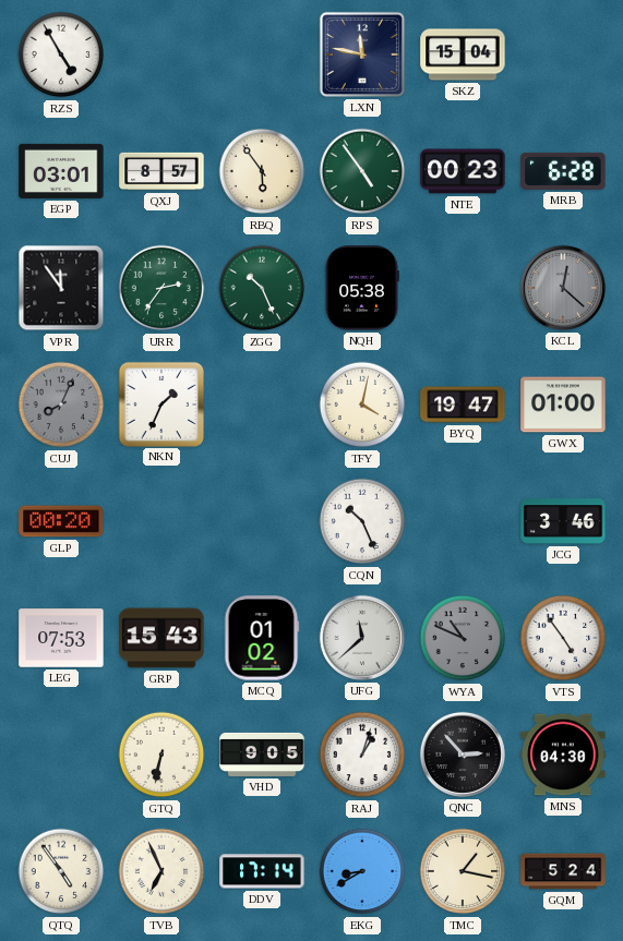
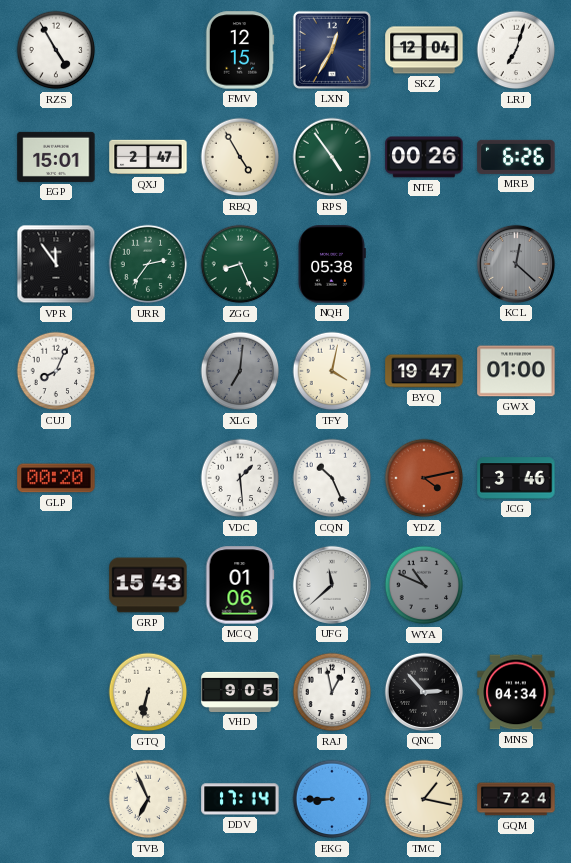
FMV: none -> 12:15
LXN: 11:47 -> 12:35
SKZ: 15:04 -> 12:04
LRJ: none -> 7:03
EGP: 03:01 -> 15:01
QXJ: 8:57 -> 2:47
RBQ: 5:54 -> 4:55
NTE: 00:23 -> 00:26
MRB: 6:28 -> 6:26
ZGG: 10:26 -> 8:26
CUJ dial: grey -> white
NKN: 1:34 -> none
XLG: none -> 7:01
VDC: none -> 1:29
YDZ: none -> 4:13
LEG: 07:53 -> none
MCQ: 01:02 -> 01:06
VTS: 4:54 -> none
RAJ: 1:03 -> 12:58
MNS: 04:30 -> 04:34
QTQ: 4:54 -> none
EKG: 8:40 -> 8:45
GQM: 5:24 -> 7:24
